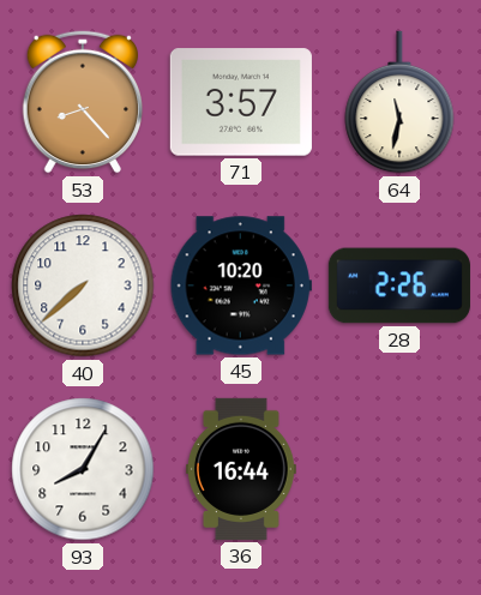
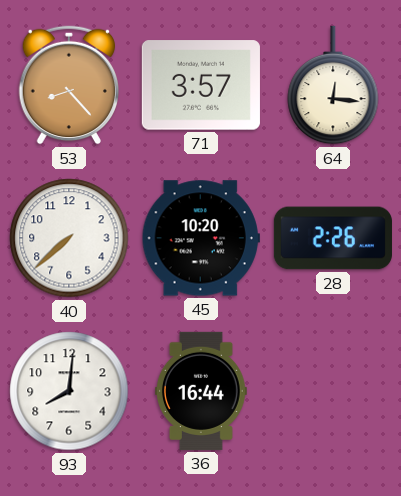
64: 11:32 -> 12:16
93: 8:05 -> 8:01
